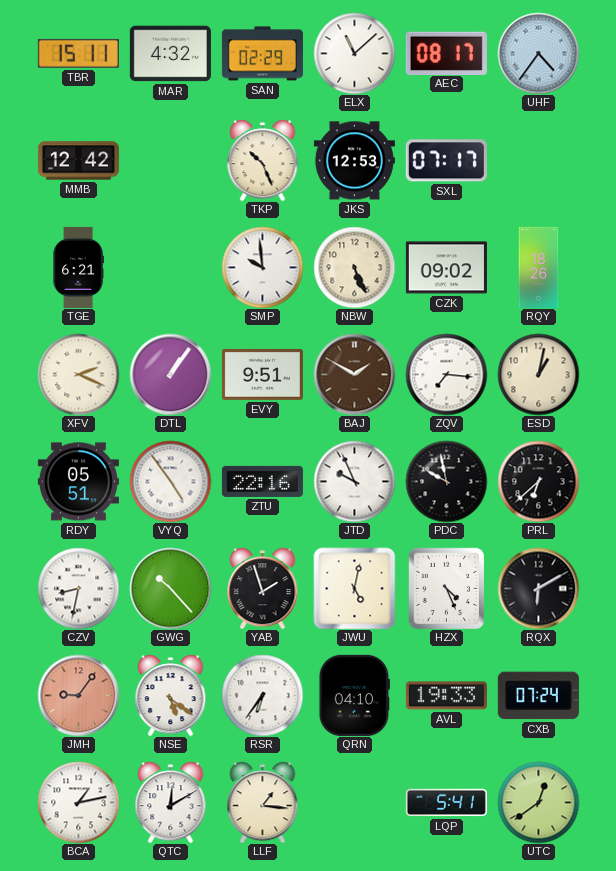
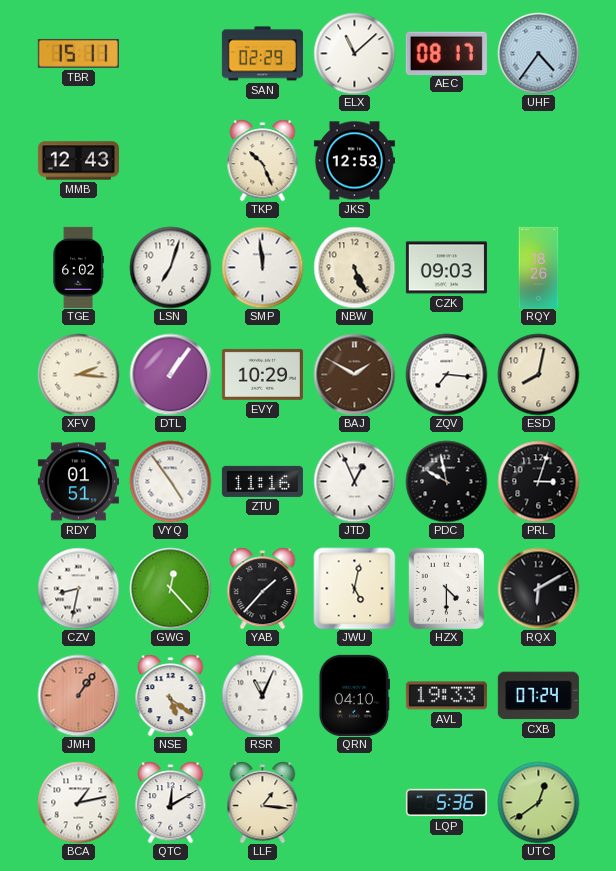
MAR: 4:32 -> none
MMB: 12:42 -> 12:43
SXL: 07:17 -> none
TGE: 6:21 -> 6:02
LSN: none -> 7:03
SMP: 9:59 -> 11:59
CZK: 09:02 -> 09:03
XFV: 2:19 -> 2:16
EVY: 9:51 -> 10:29
ESD: 1:02 -> 8:02
RDY: 05:51 -> 01:51
ZTU: 22:16 -> 11:16
JTD: 9:56 -> 12:56
PRL: 6:38 -> 3:03
GWG: 10:23 -> 12:23
YAB: 1:57 -> 1:37
HZX: 4:26 -> 4:30
JMH: 9:06 -> 1:06
RSR: 6:36 -> 11:04
LQP: 5:41 -> 5:36
